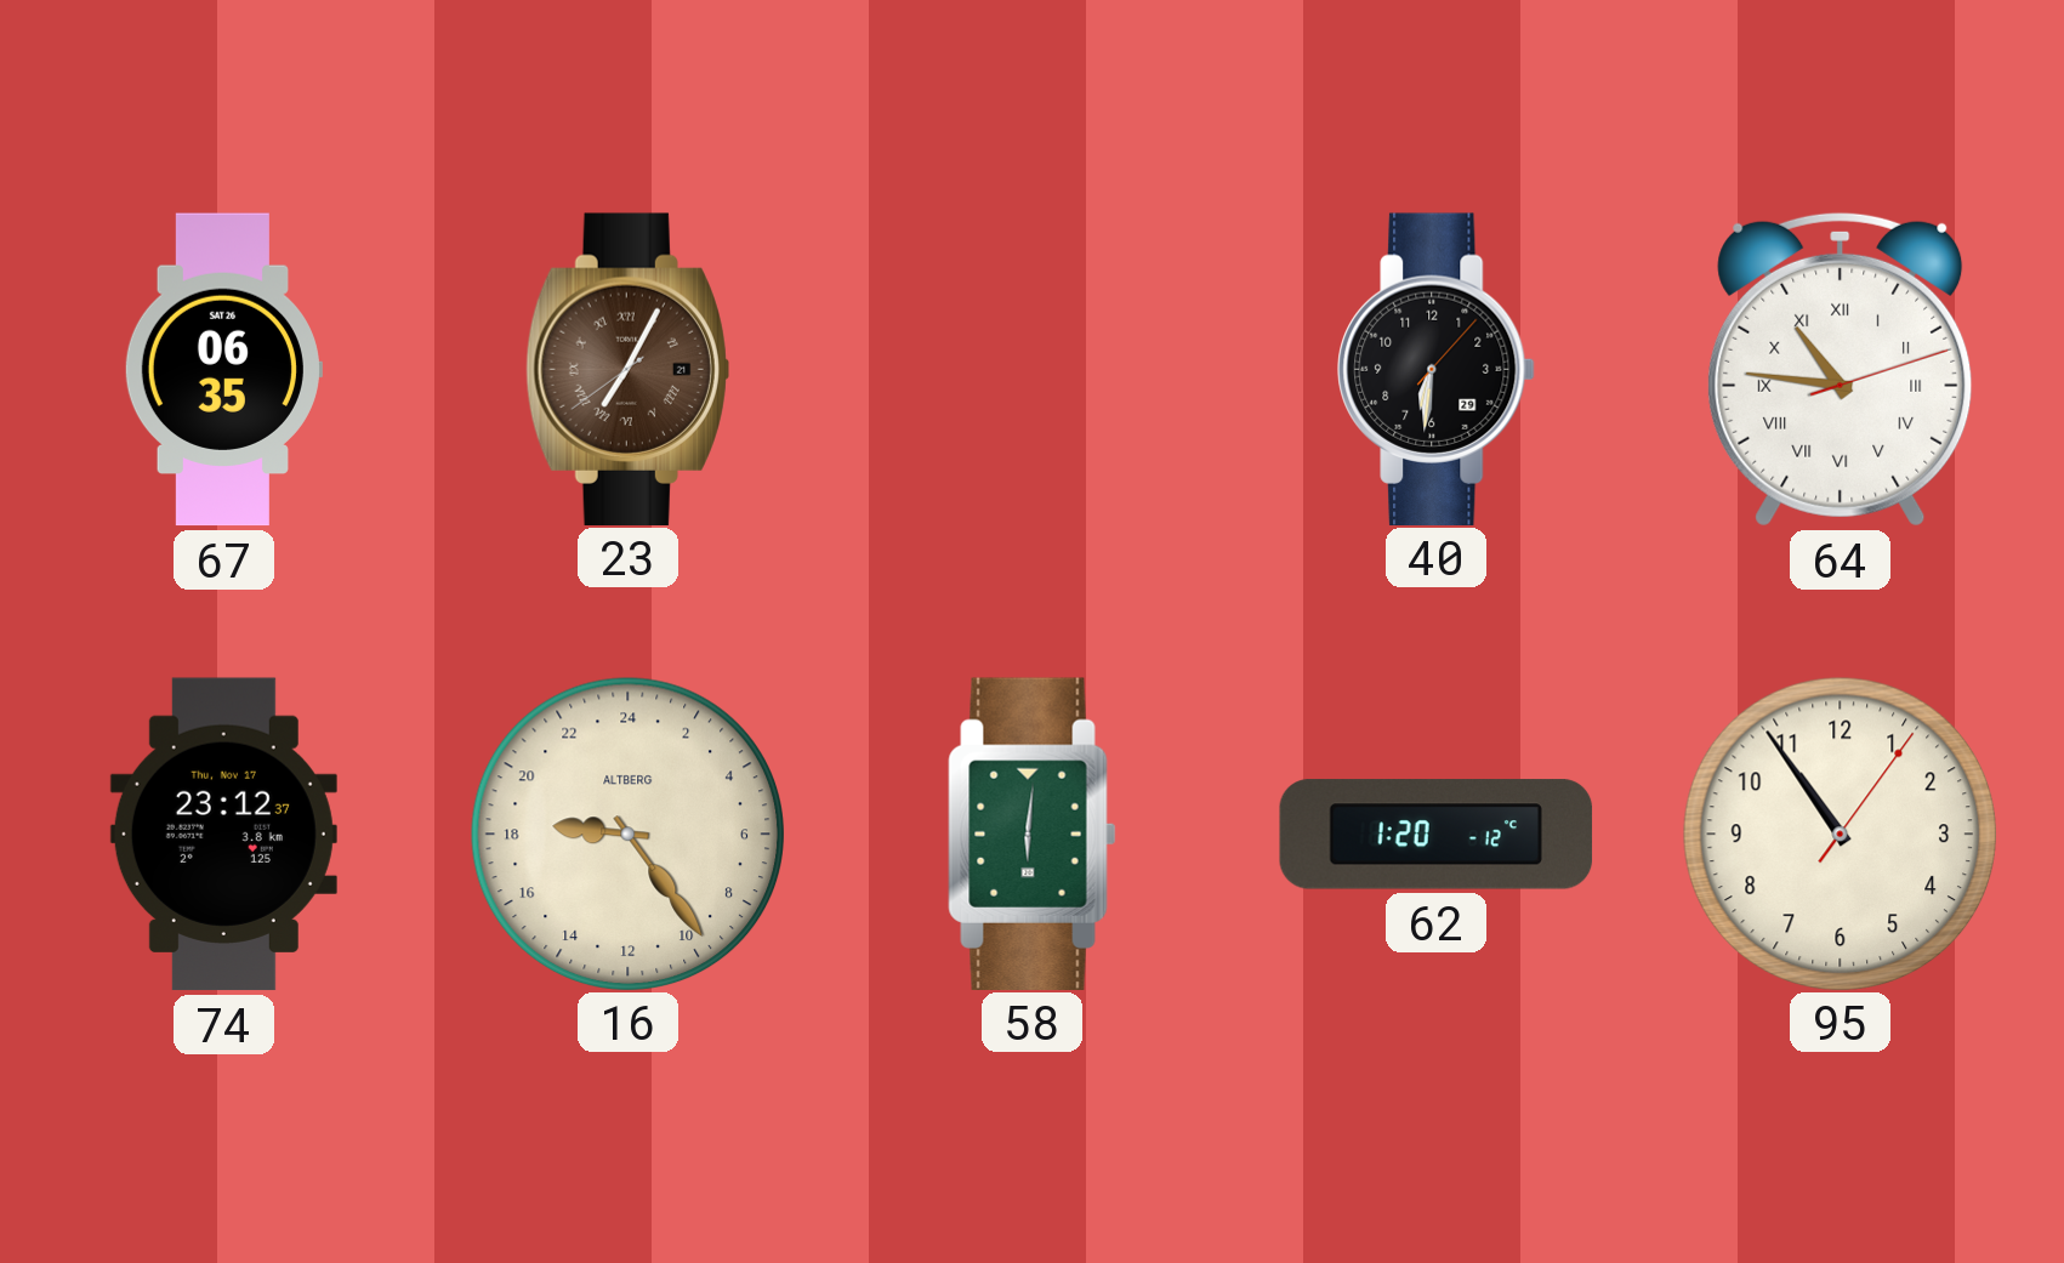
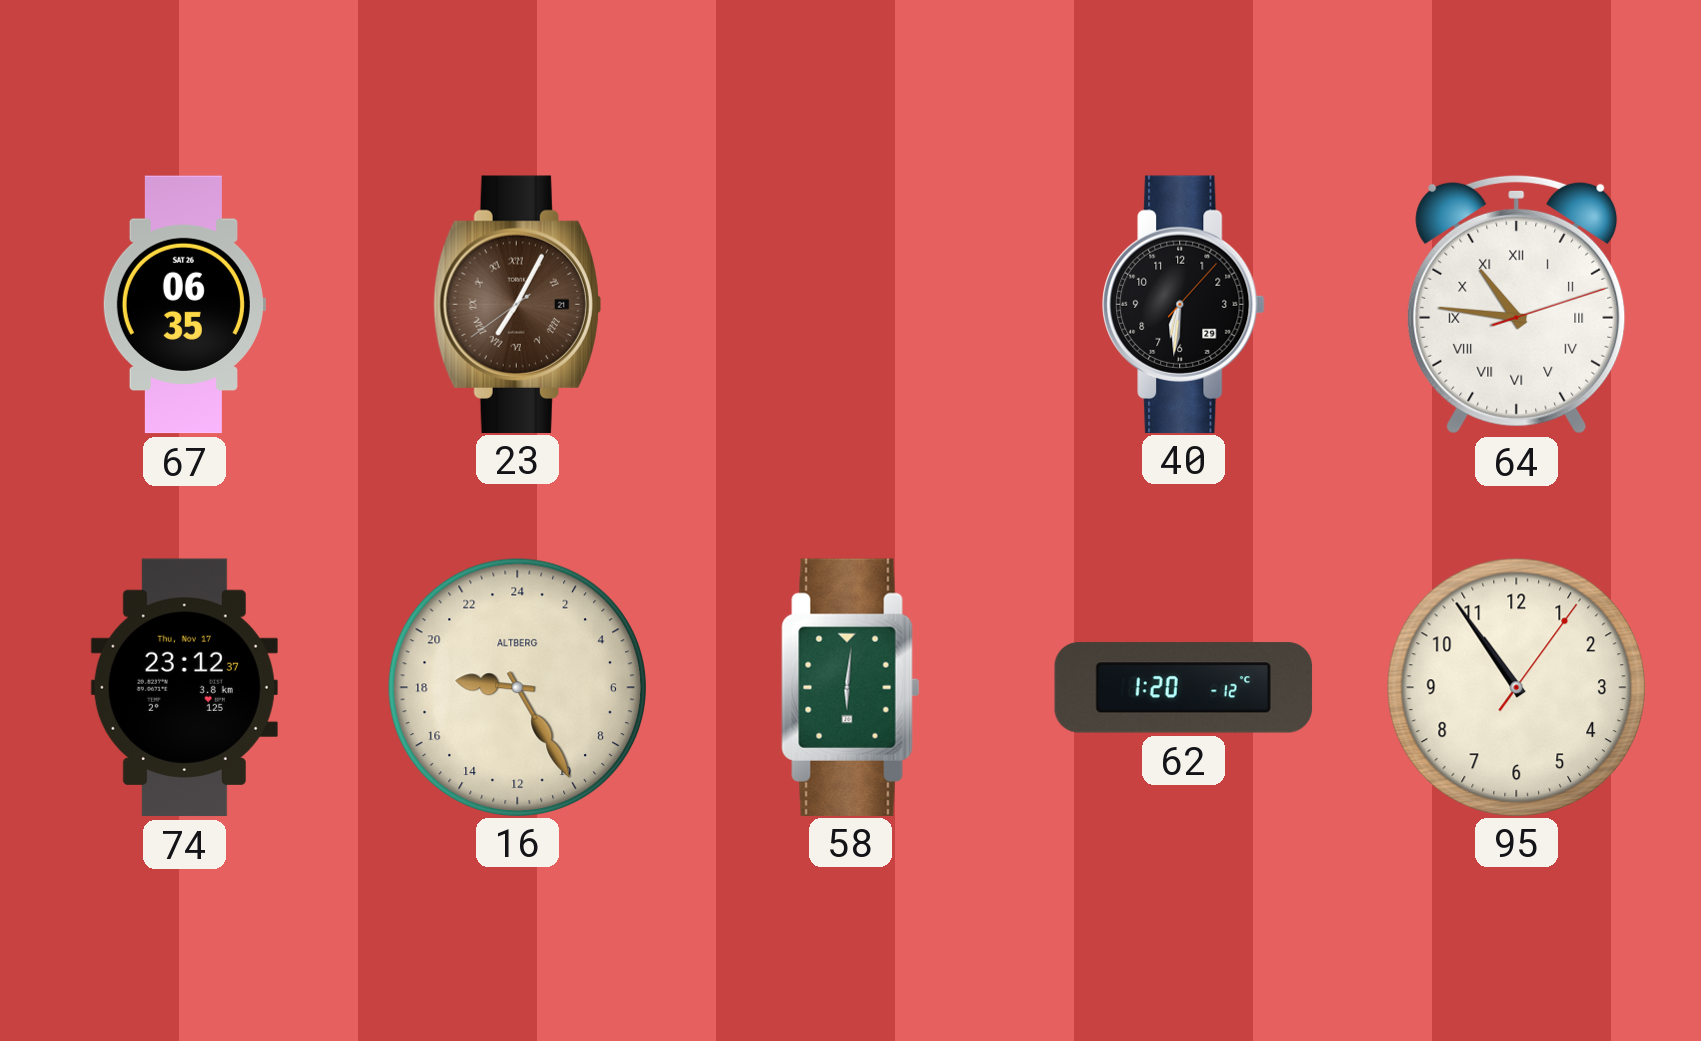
16: 18:24 -> 18:25
